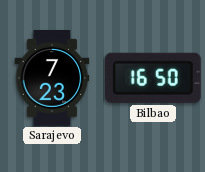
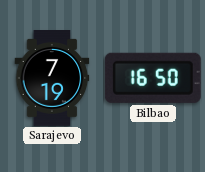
Sarajevo: 7:23 -> 7:19
